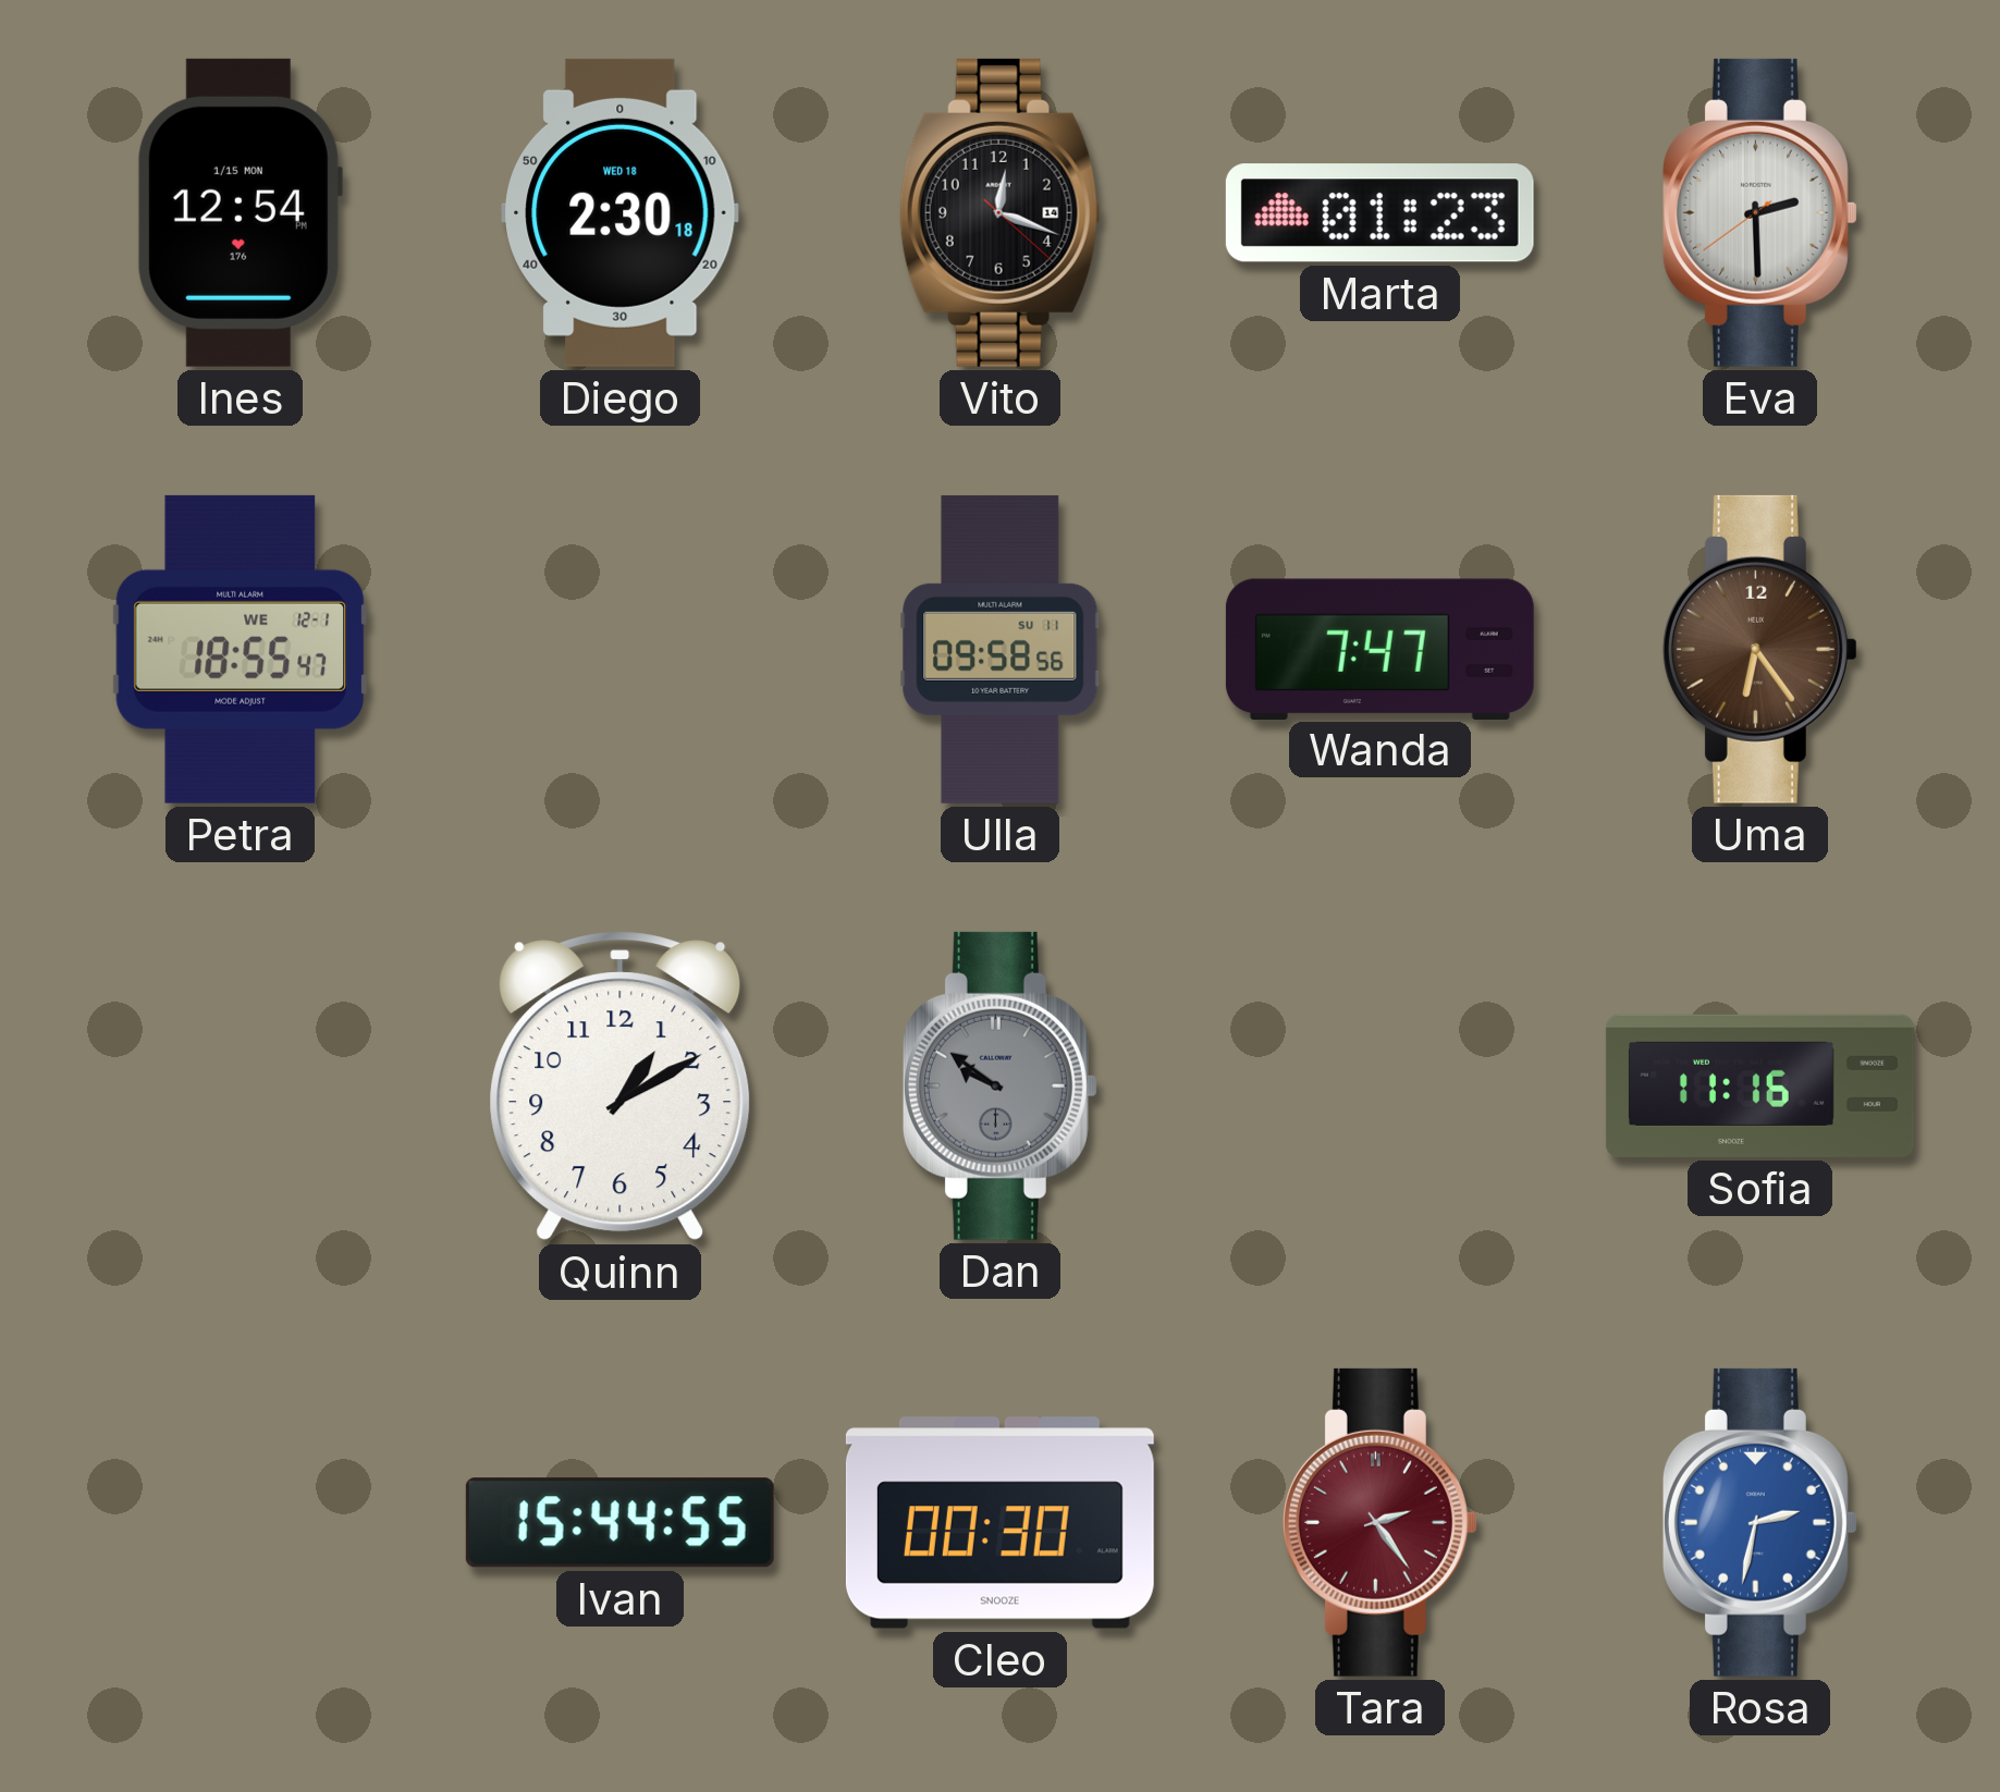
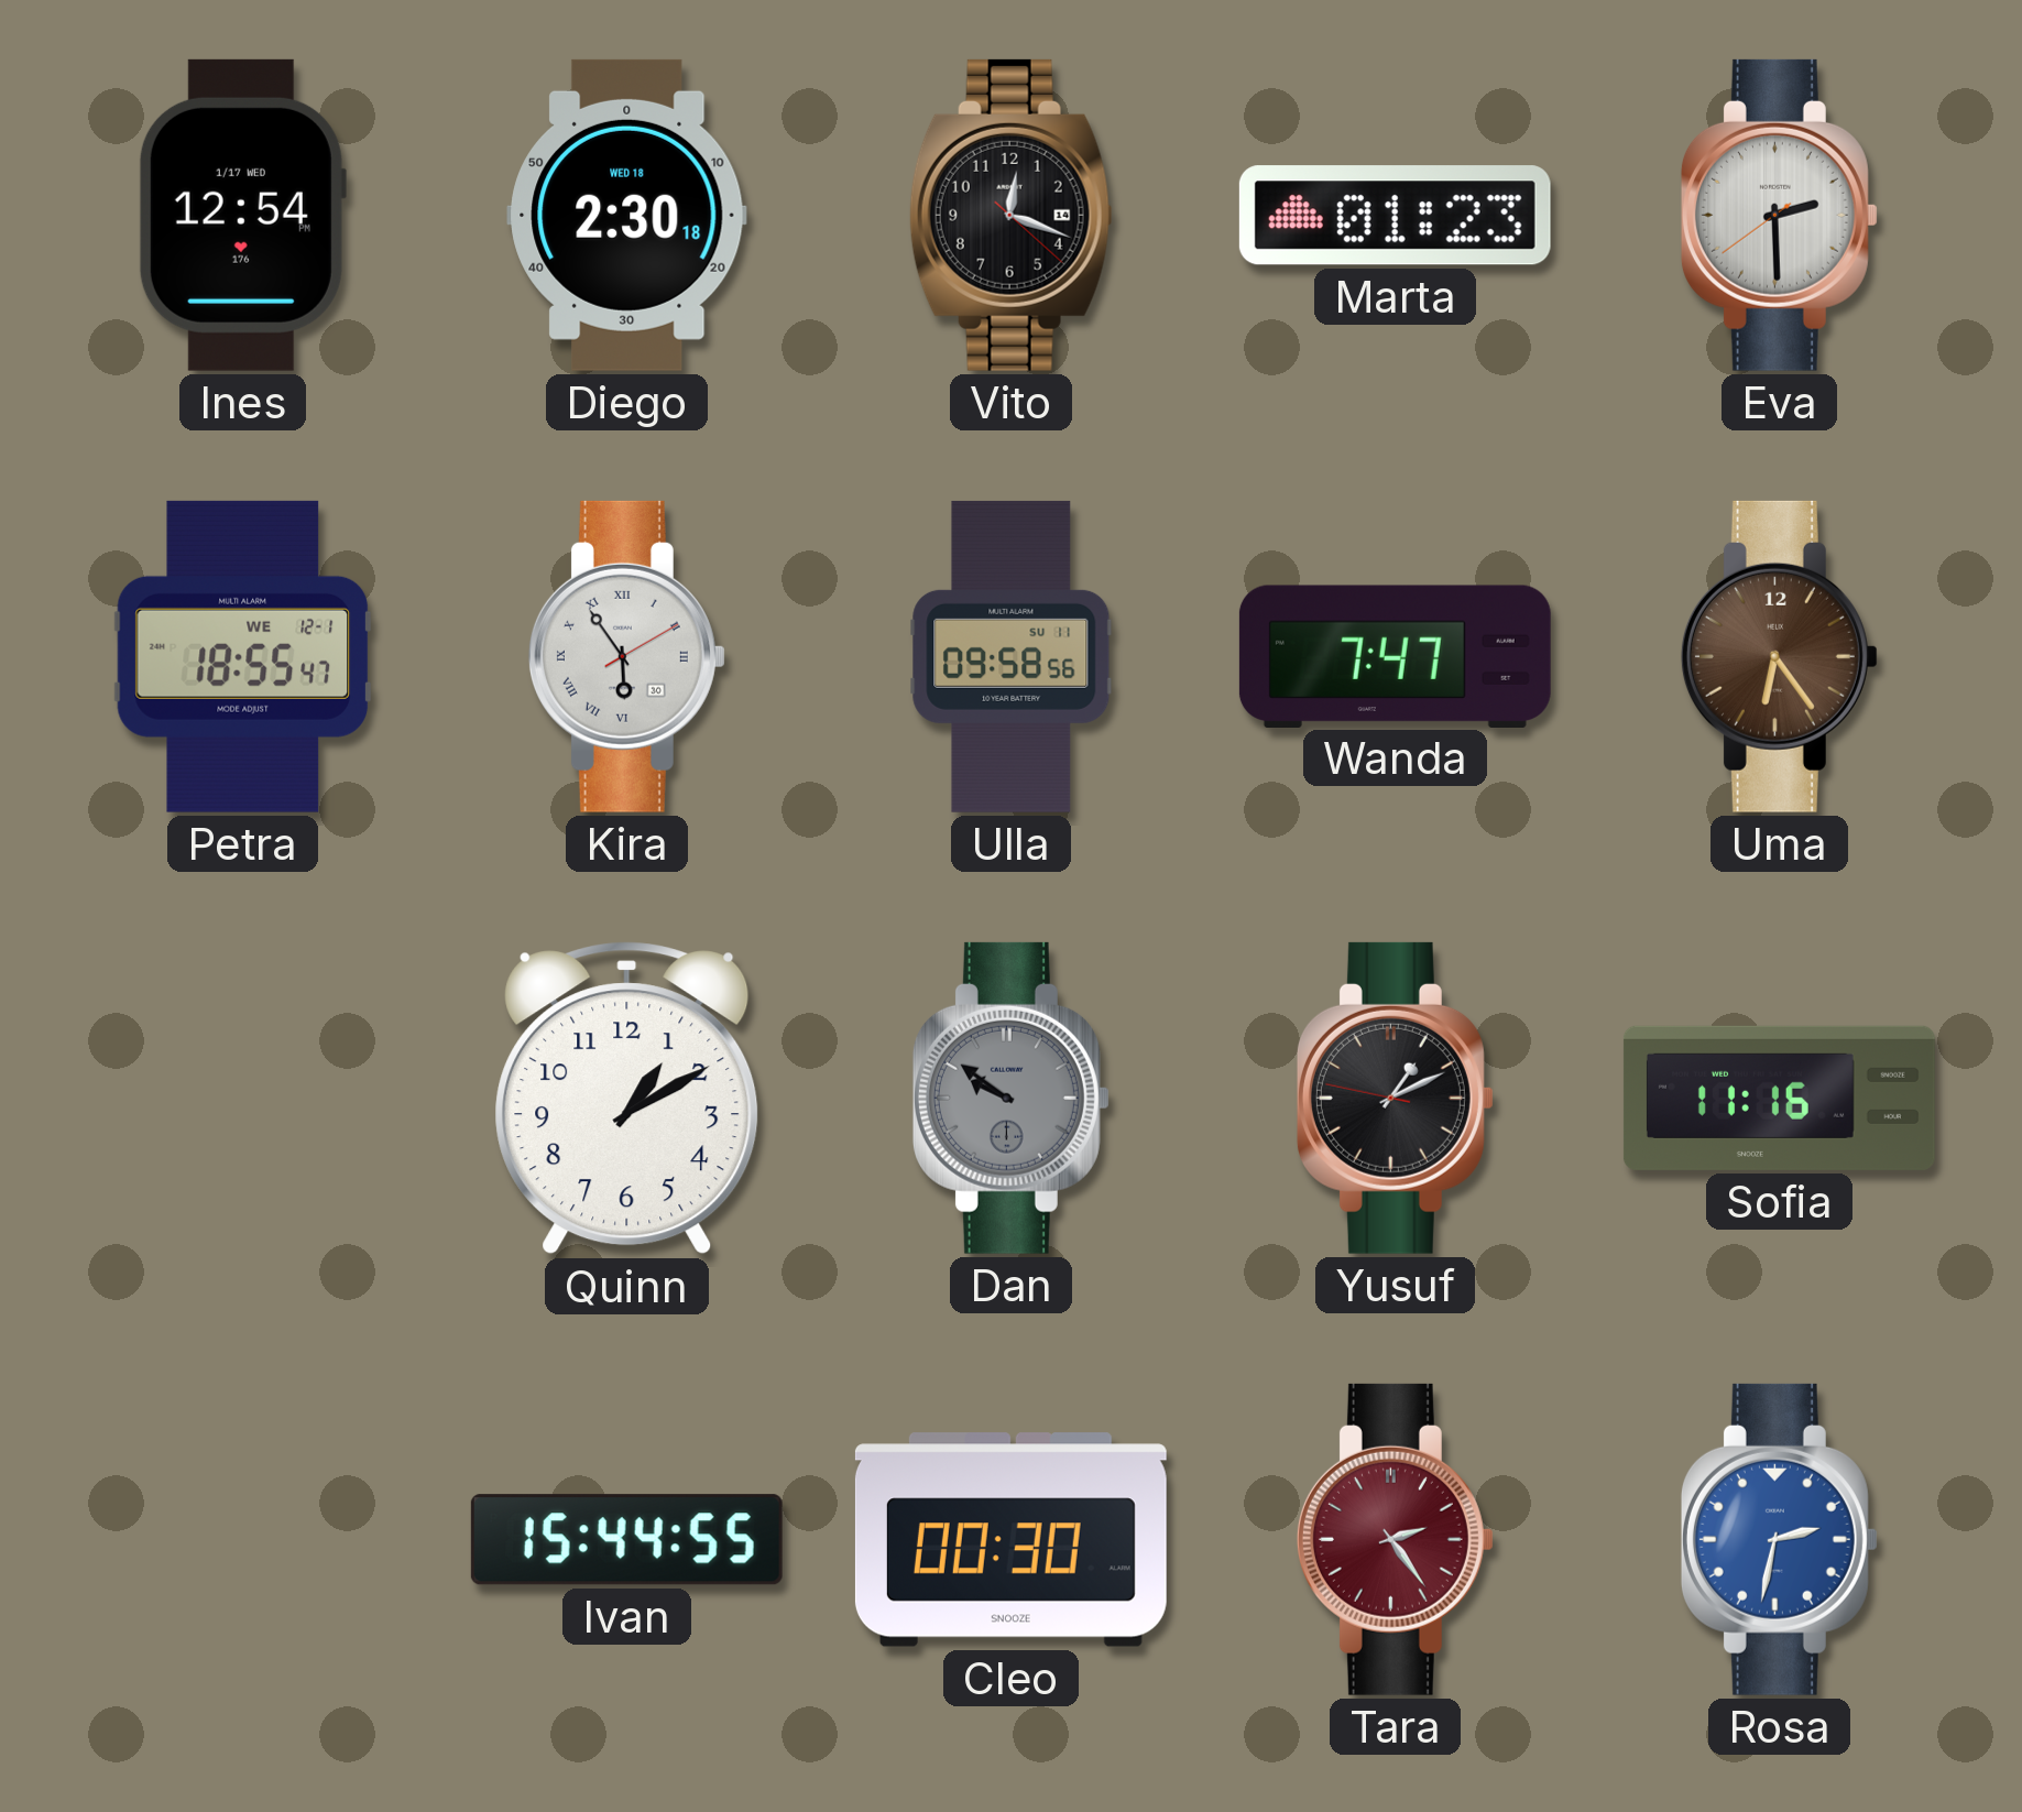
Ines date: 1/15 MON -> 1/17 WED
Kira: none -> 5:54
Yusuf: none -> 1:10
